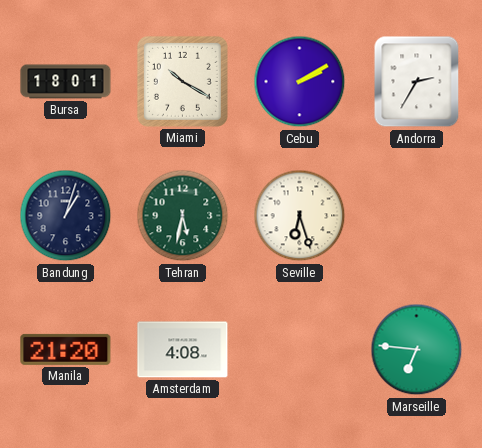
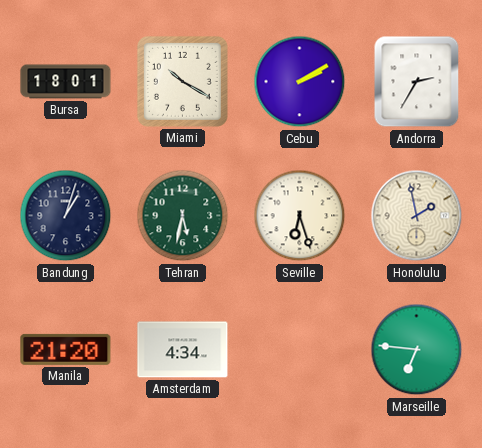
Honolulu: none -> 1:58
Amsterdam: 4:08 -> 4:34
